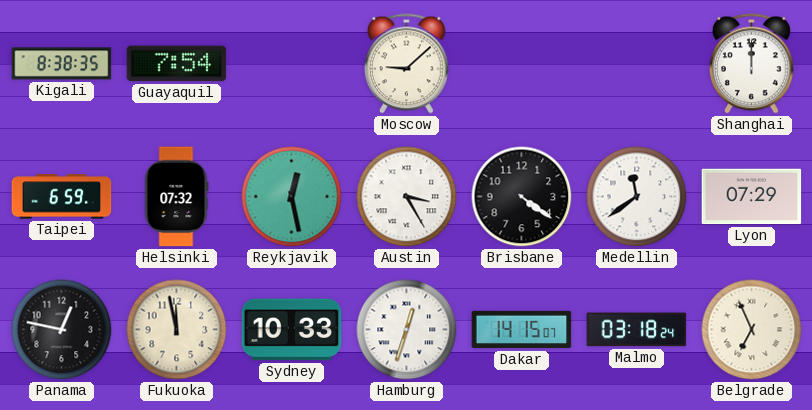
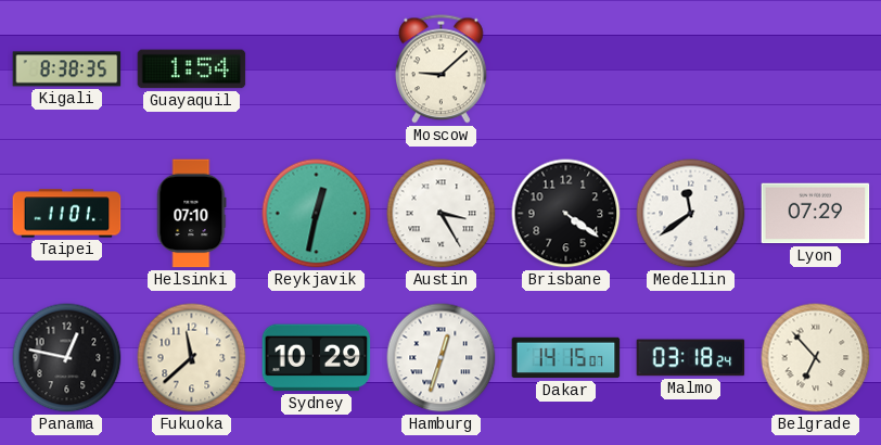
Guayaquil: 7:54 -> 1:54
Shanghai: 12:00 -> none
Taipei: 6:59 -> 11:01
Helsinki: 07:32 -> 07:10
Reykjavik: 12:28 -> 12:32
Fukuoka: 11:58 -> 11:38
Sydney: 10:33 -> 10:29
Belgrade: 6:56 -> 6:53
